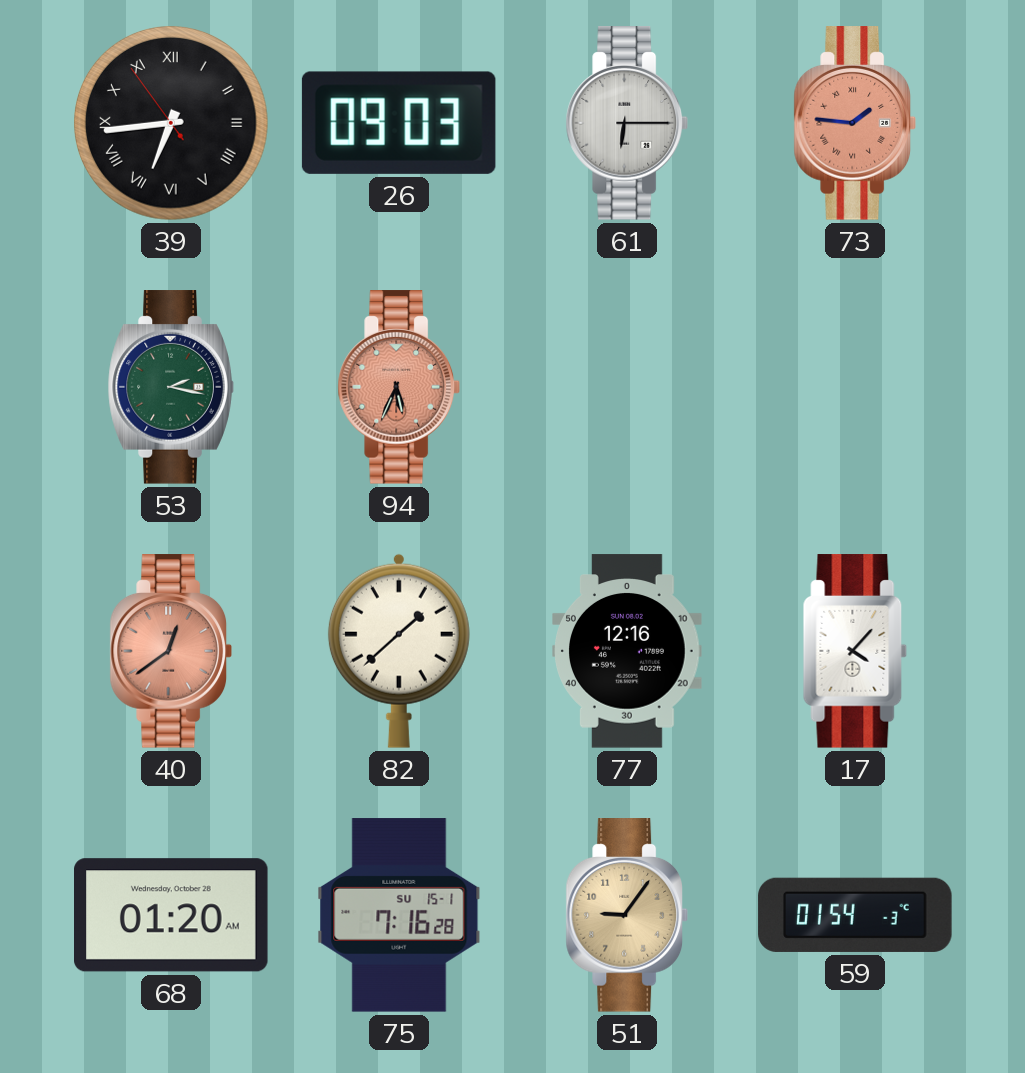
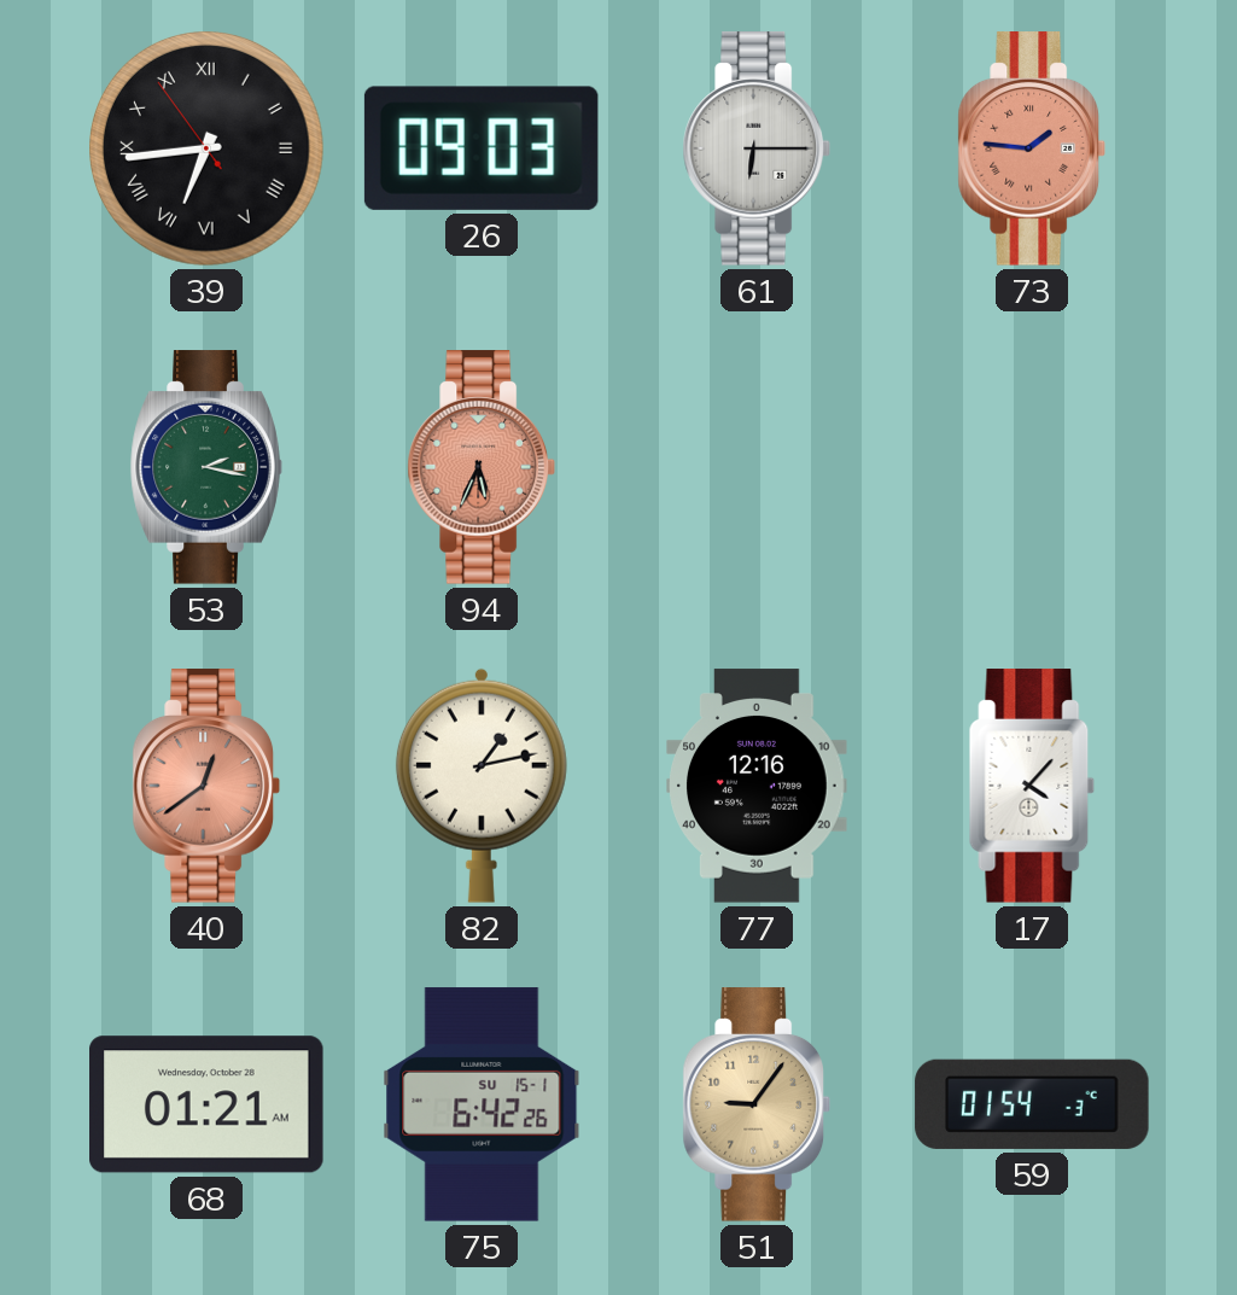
82: 1:38 -> 1:13
68: 01:20 -> 01:21
75: 7:16 -> 6:42
